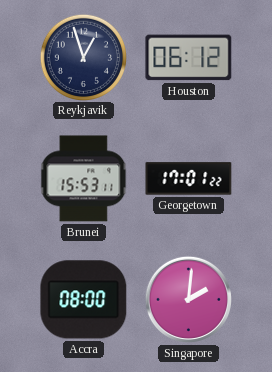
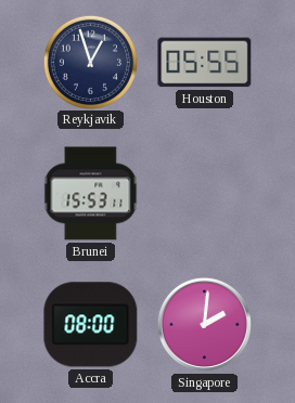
Houston: 06:12 -> 05:55
Georgetown: 17:01 -> none
